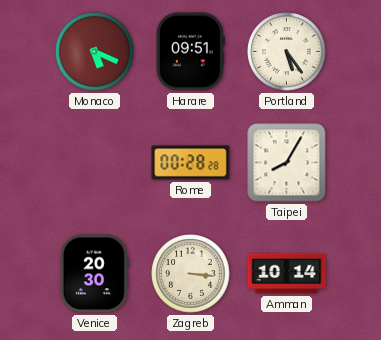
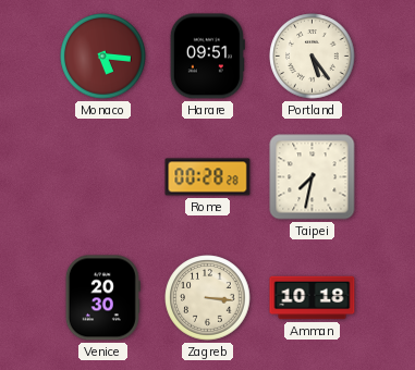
Monaco: 5:19 -> 5:16
Taipei: 8:05 -> 7:32
Amman: 10:14 -> 10:18
